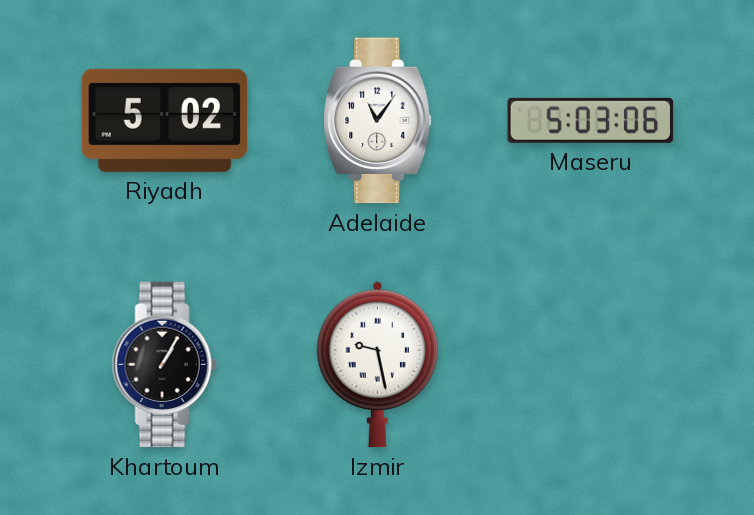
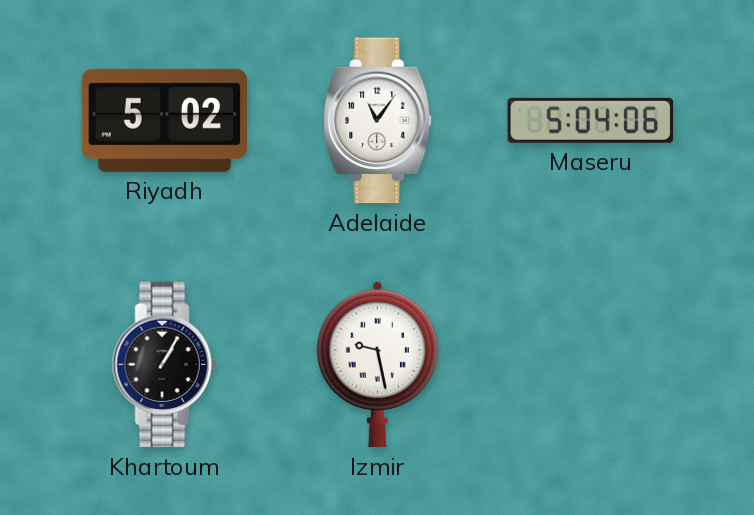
Maseru: 5:03 -> 5:04
